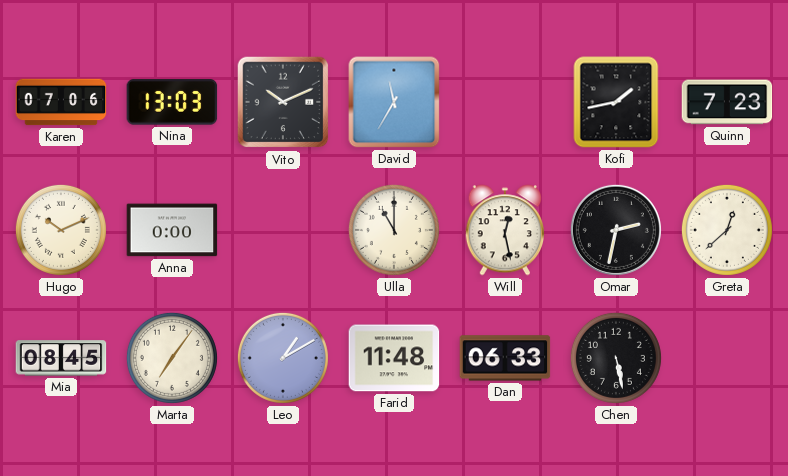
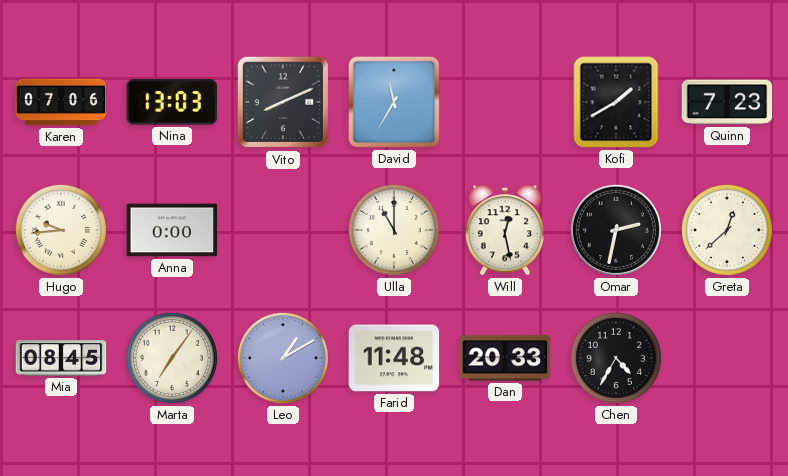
Vito: 10:11 -> 8:11
Kofi: 1:43 -> 1:40
Hugo: 10:11 -> 9:44
Dan: 06:33 -> 20:33
Chen: 5:28 -> 4:35
